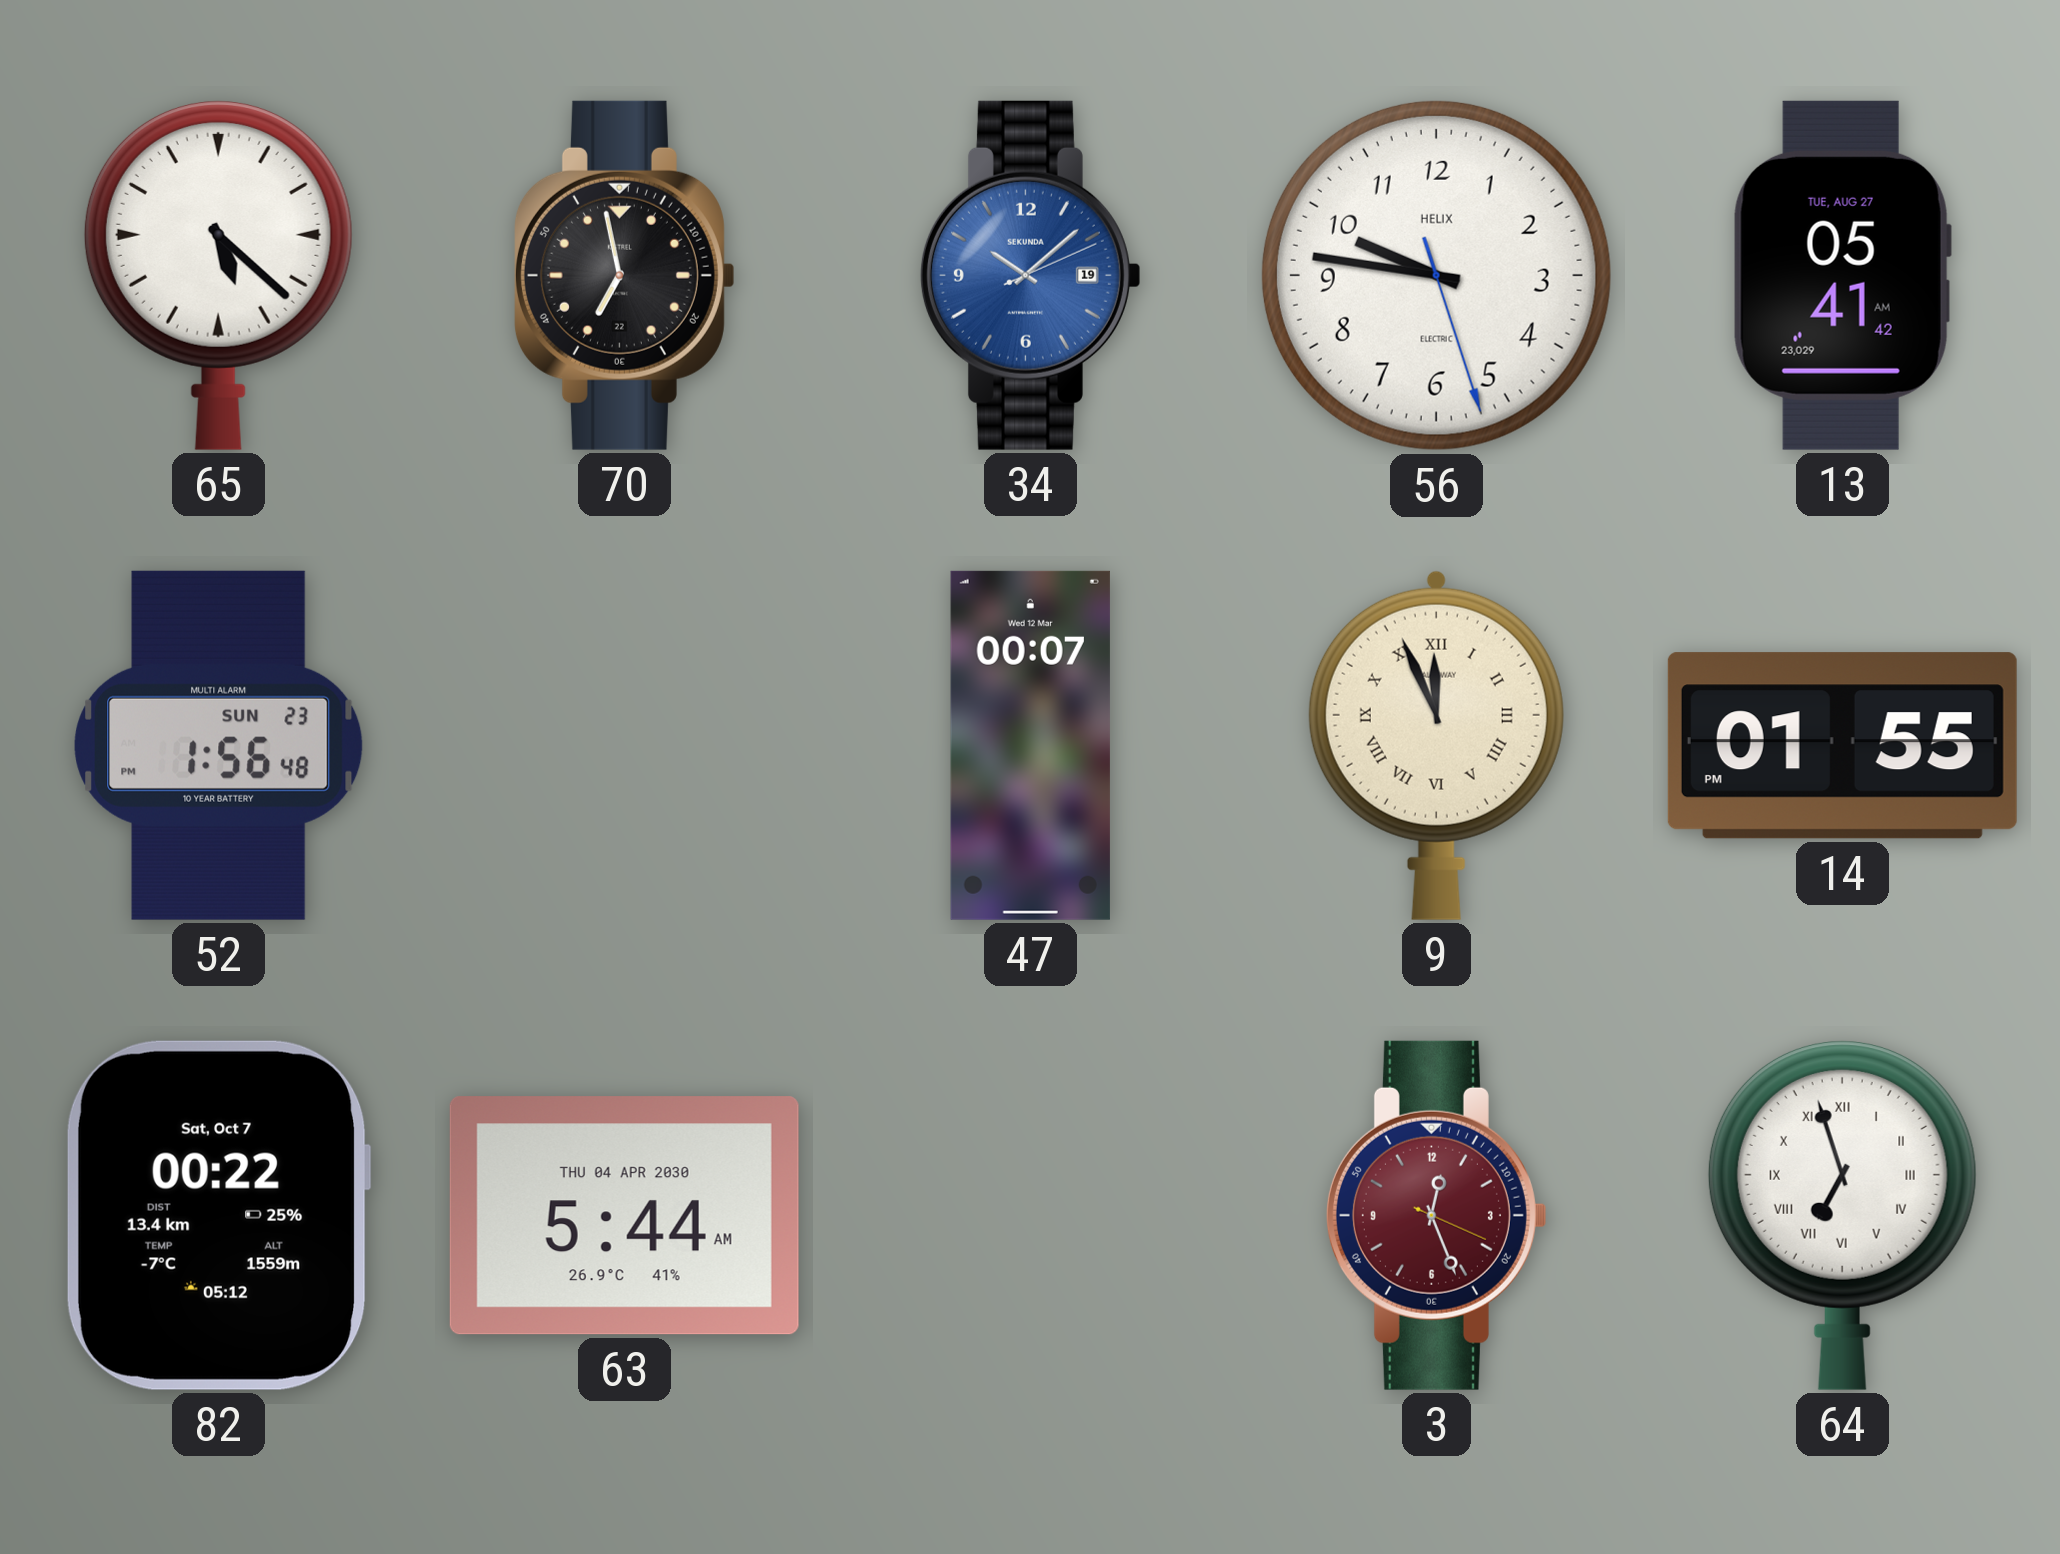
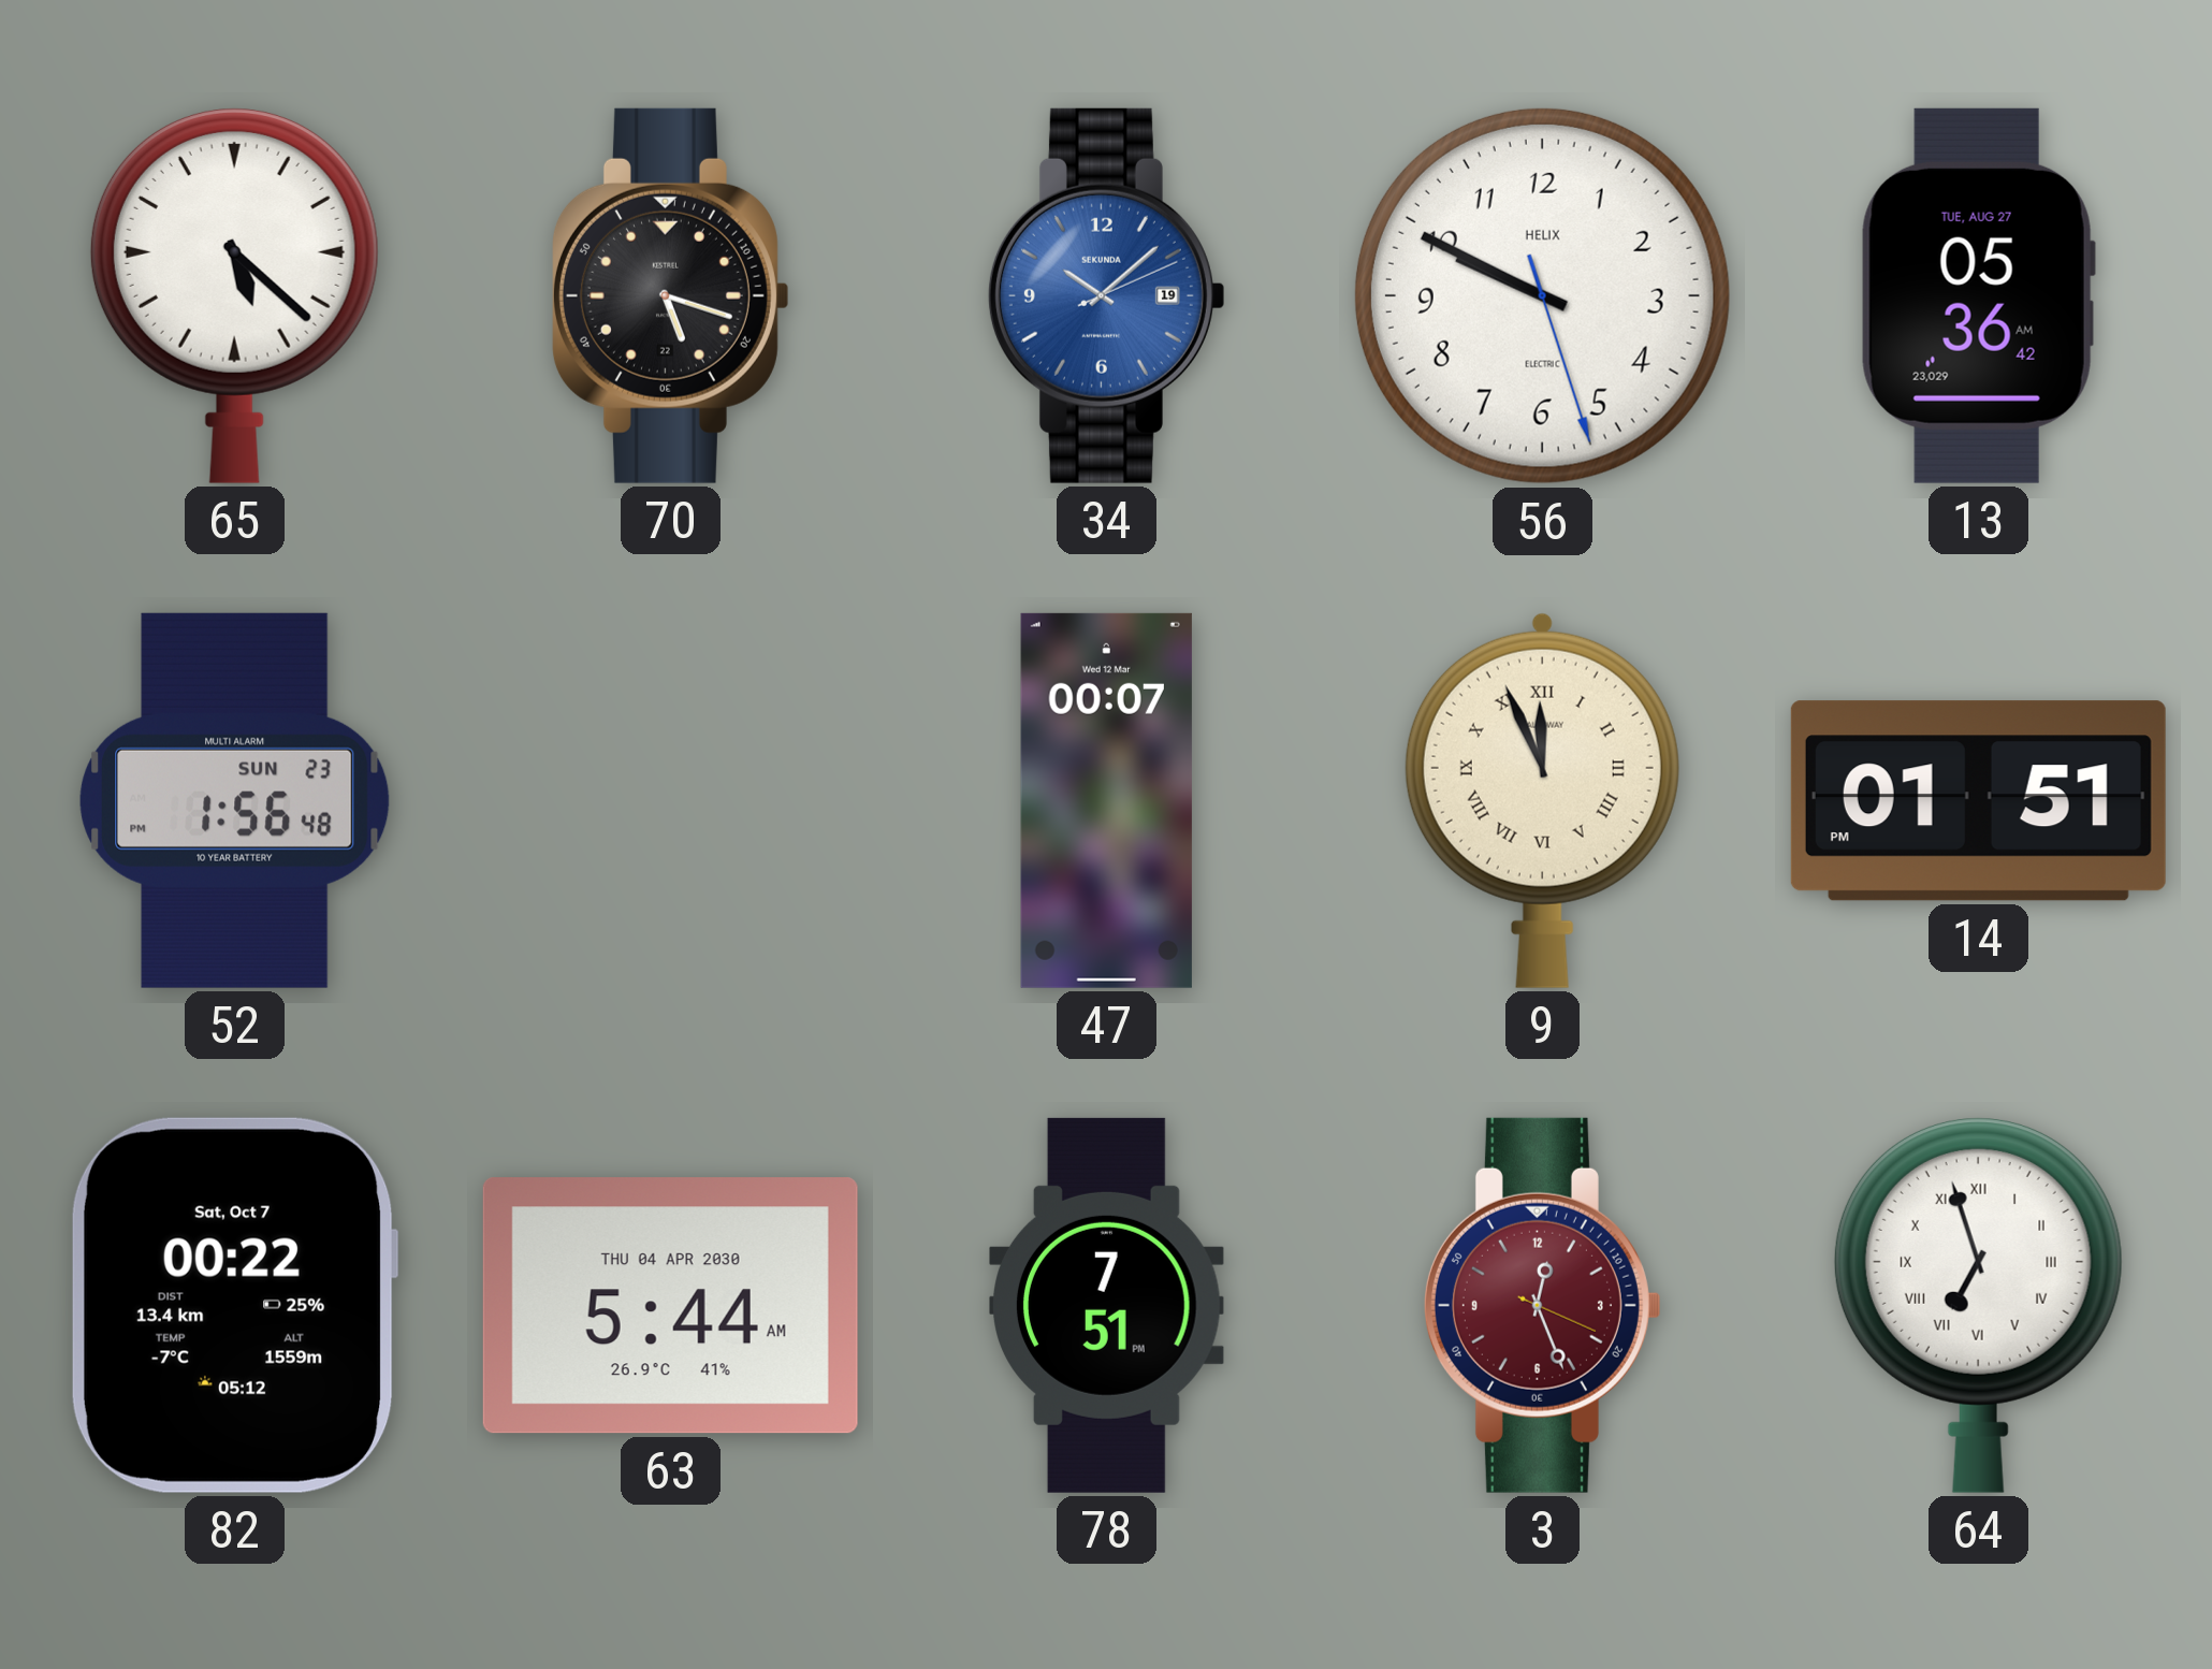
70: 6:58 -> 5:18
56: 9:46 -> 9:49
13: 05:41 -> 05:36
14: 01:55 -> 01:51
78: none -> 7:51
